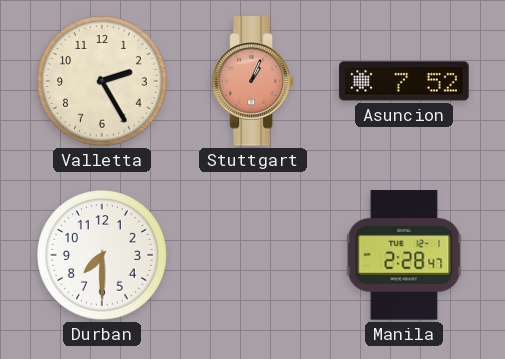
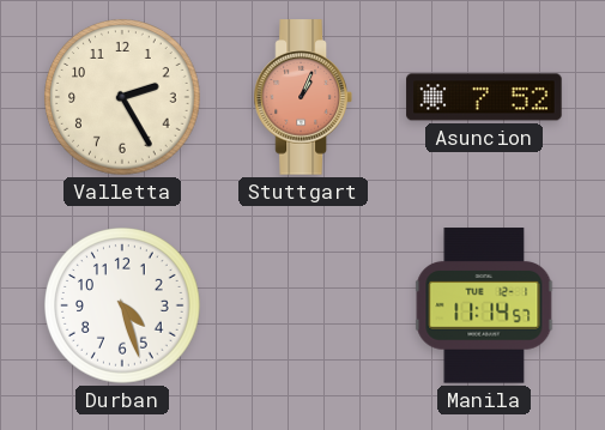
Durban: 7:30 -> 4:27
Manila: 2:28 -> 11:14
